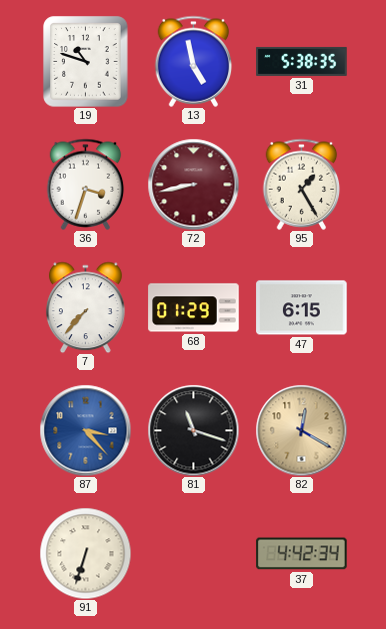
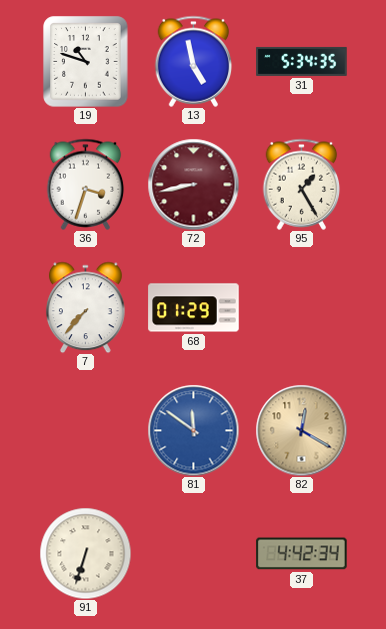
31: 5:38 -> 5:34
47: 6:15 -> none
87: 3:23 -> none
81: 11:18 -> 11:51
81 dial: black -> blue
